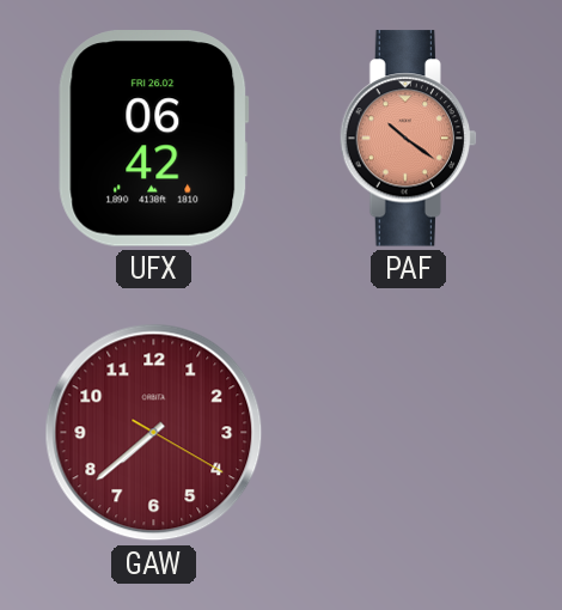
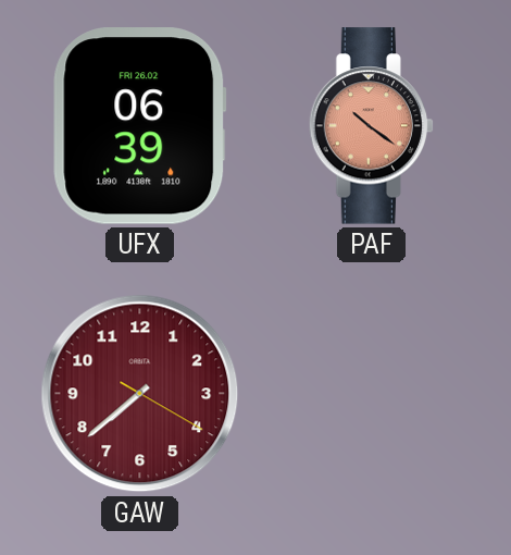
UFX: 06:42 -> 06:39
